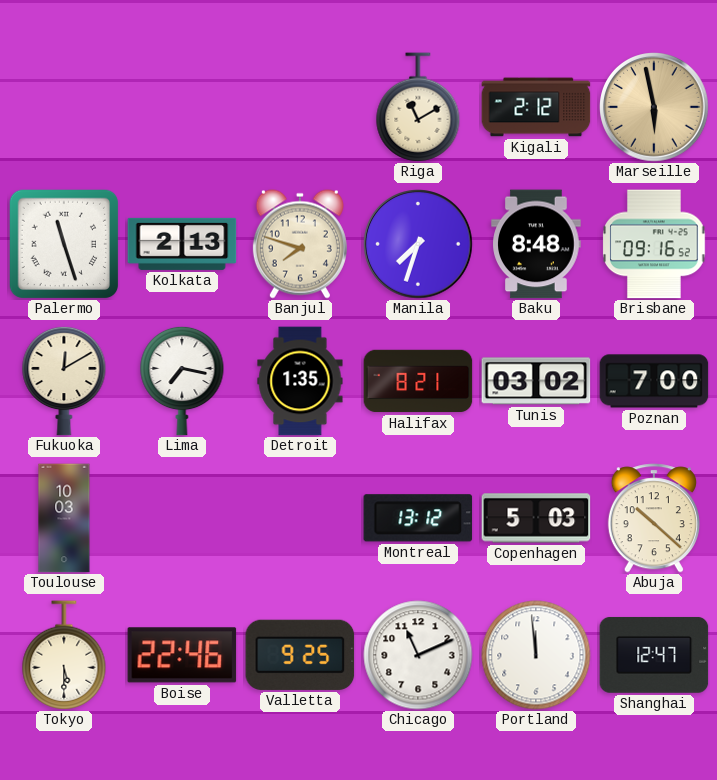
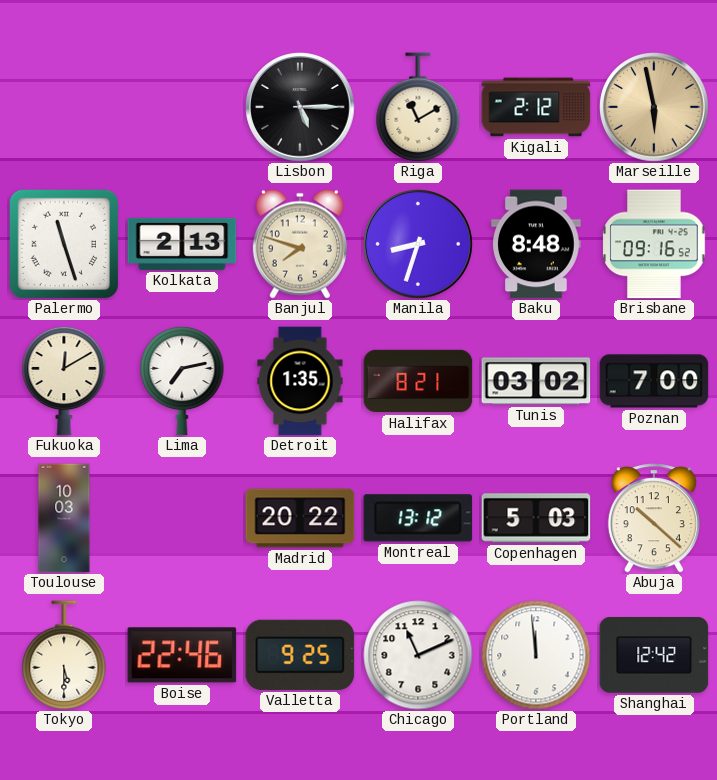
Lisbon: none -> 5:15
Manila: 7:33 -> 8:33
Lima: 7:17 -> 7:13
Madrid: none -> 20:22
Shanghai: 12:47 -> 12:42
